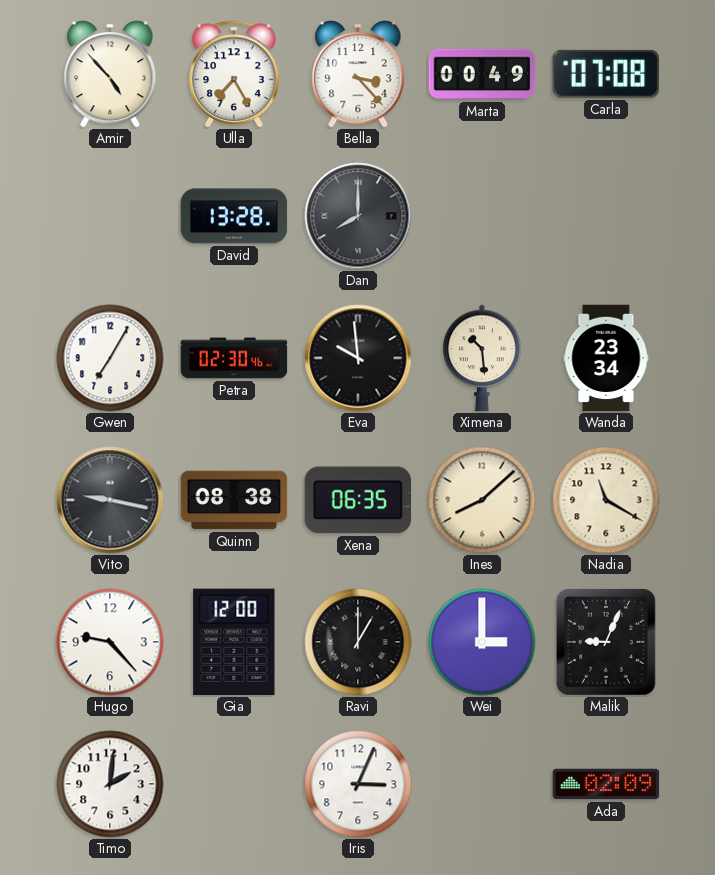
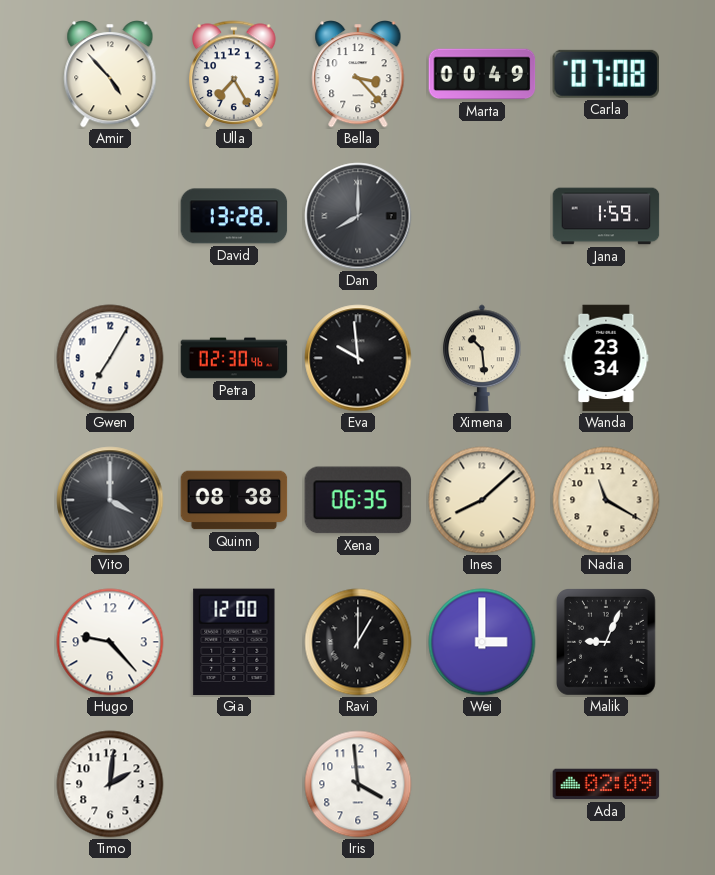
Jana: none -> 1:59
Vito: 9:17 -> 4:00
Iris: 3:04 -> 3:59
